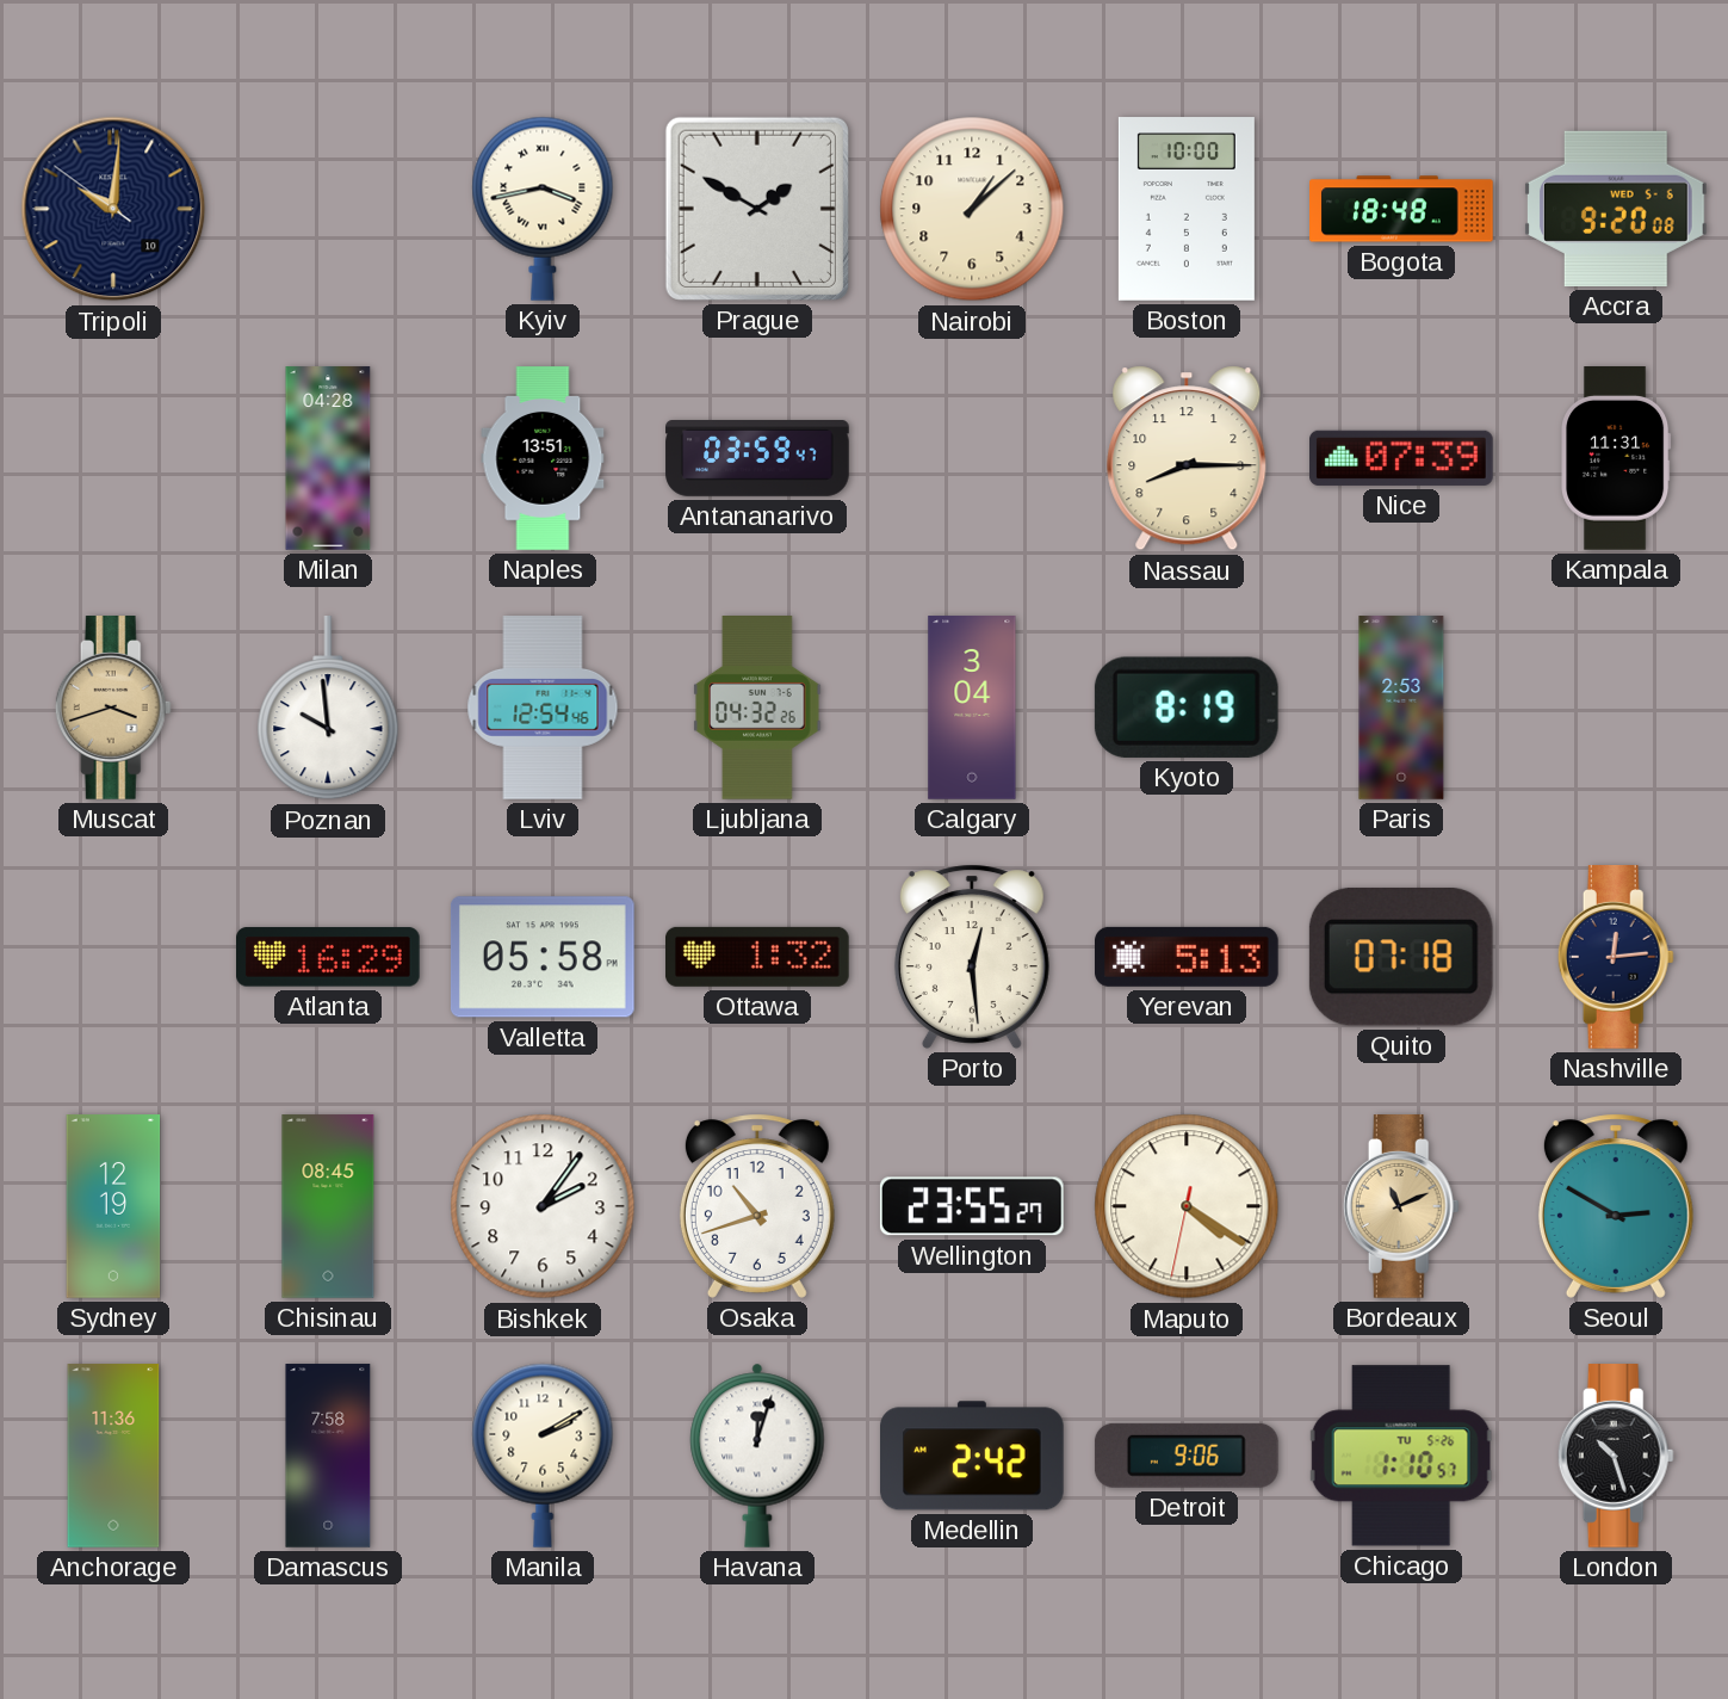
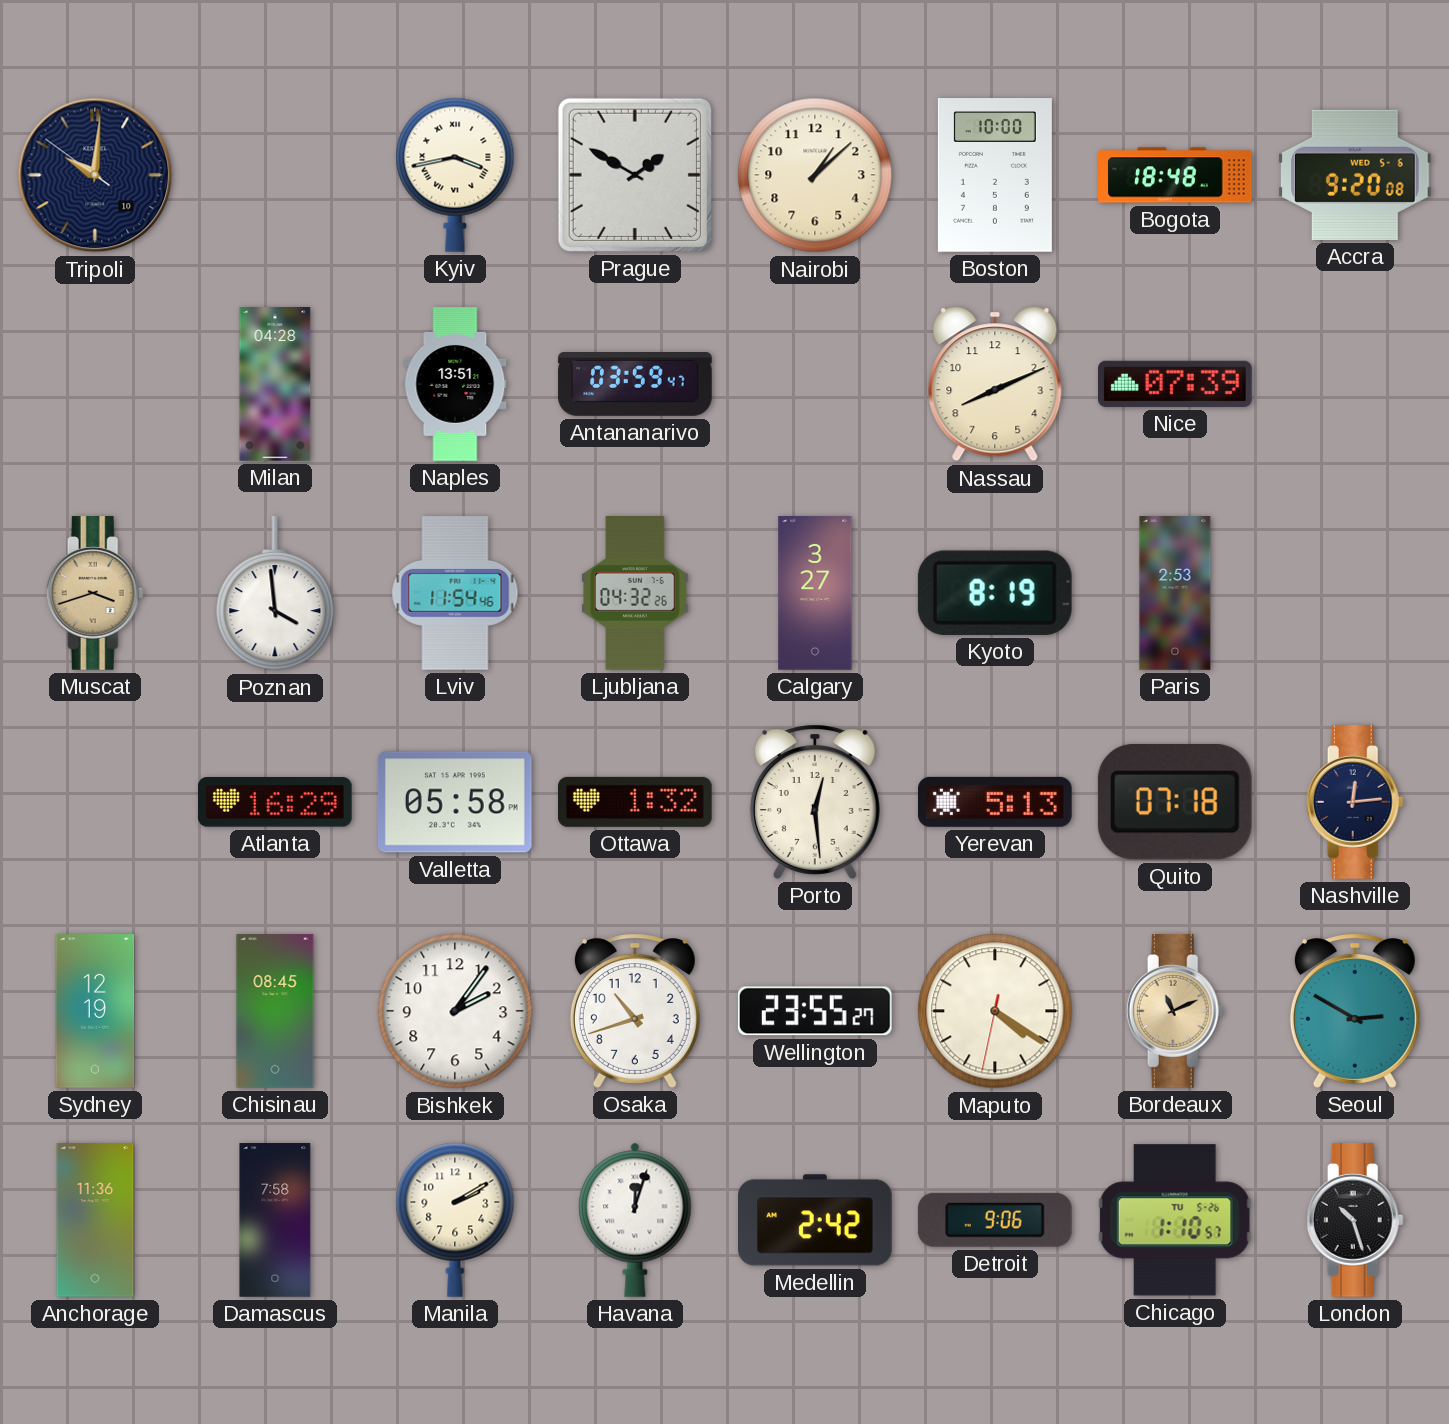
Nassau: 8:15 -> 8:11
Kampala: 11:31 -> none
Poznan: 9:59 -> 3:59
Lviv: 12:54 -> 11:54
Calgary: 3:04 -> 3:27
